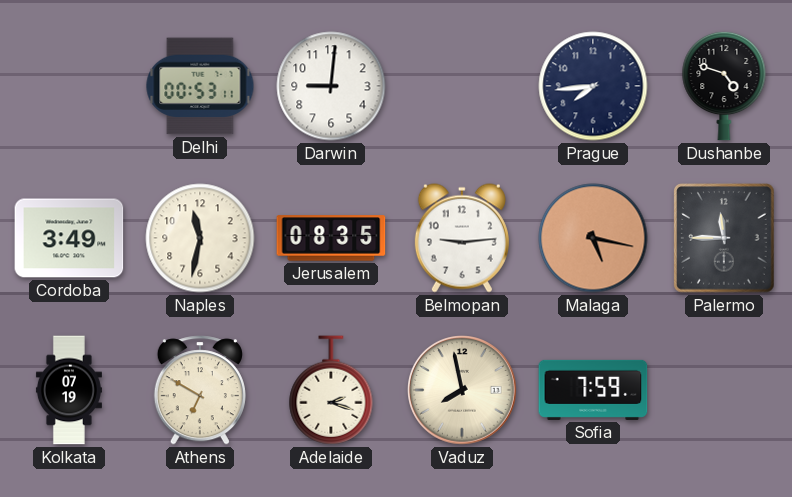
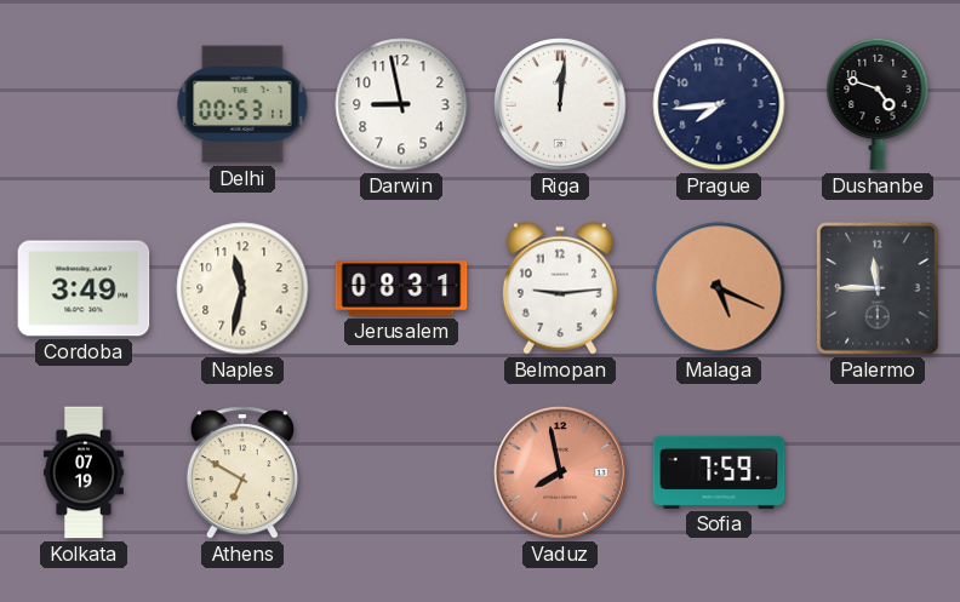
Darwin: 9:01 -> 8:58
Riga: none -> 12:01
Jerusalem: 08:35 -> 08:31
Malaga: 5:17 -> 5:19
Adelaide: 2:18 -> none
Vaduz dial: cream -> salmon
